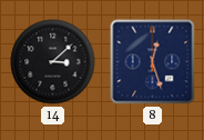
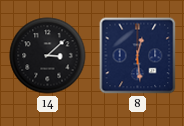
8: 12:27 -> 12:29
